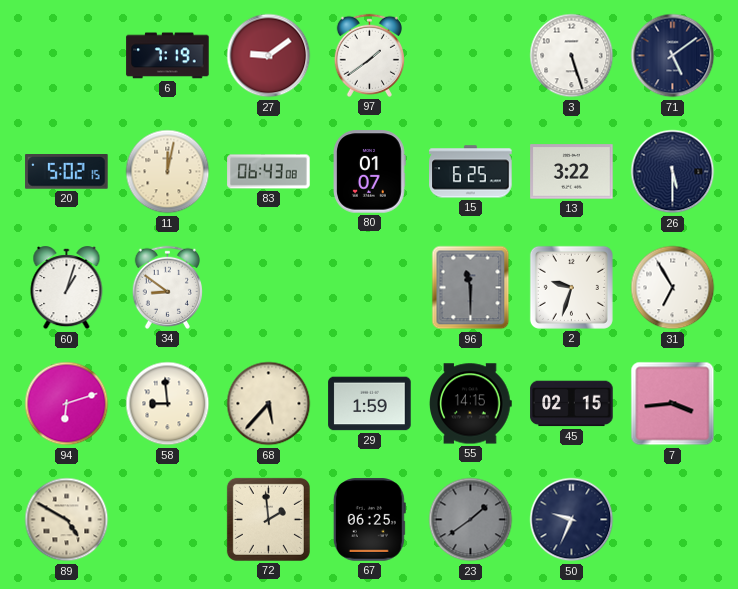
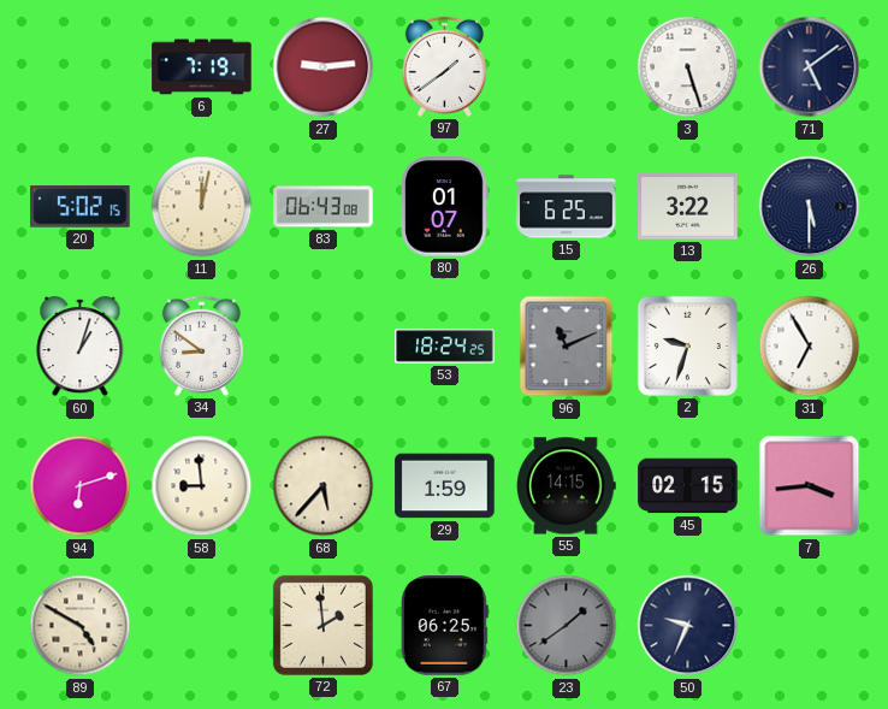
27: 9:09 -> 9:14
53: none -> 18:24
96: 11:30 -> 11:11
